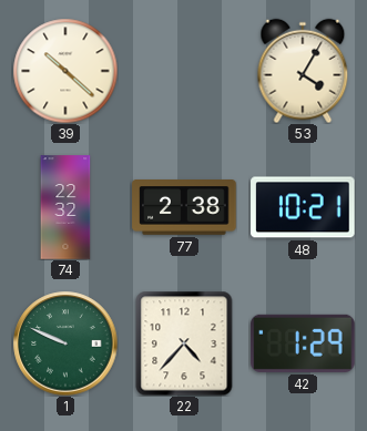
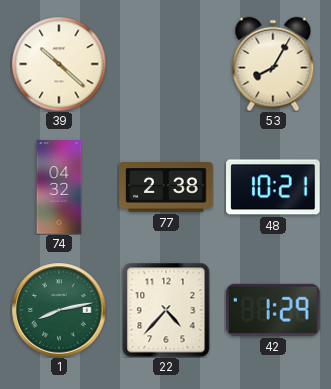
53: 4:05 -> 8:05
74: 22:32 -> 04:32
1: 9:49 -> 8:13
